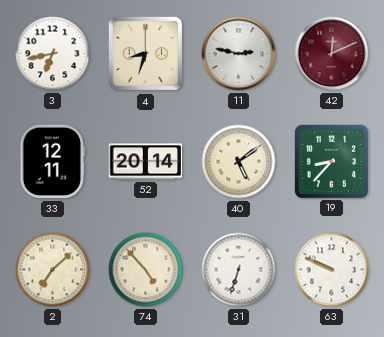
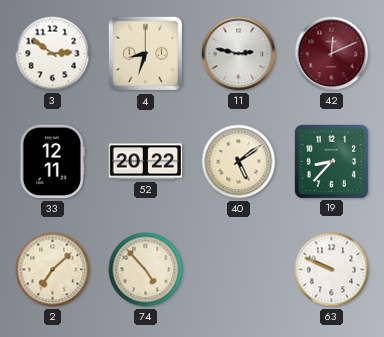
3: 6:43 -> 2:51
52: 20:14 -> 20:22
31: 6:33 -> none
